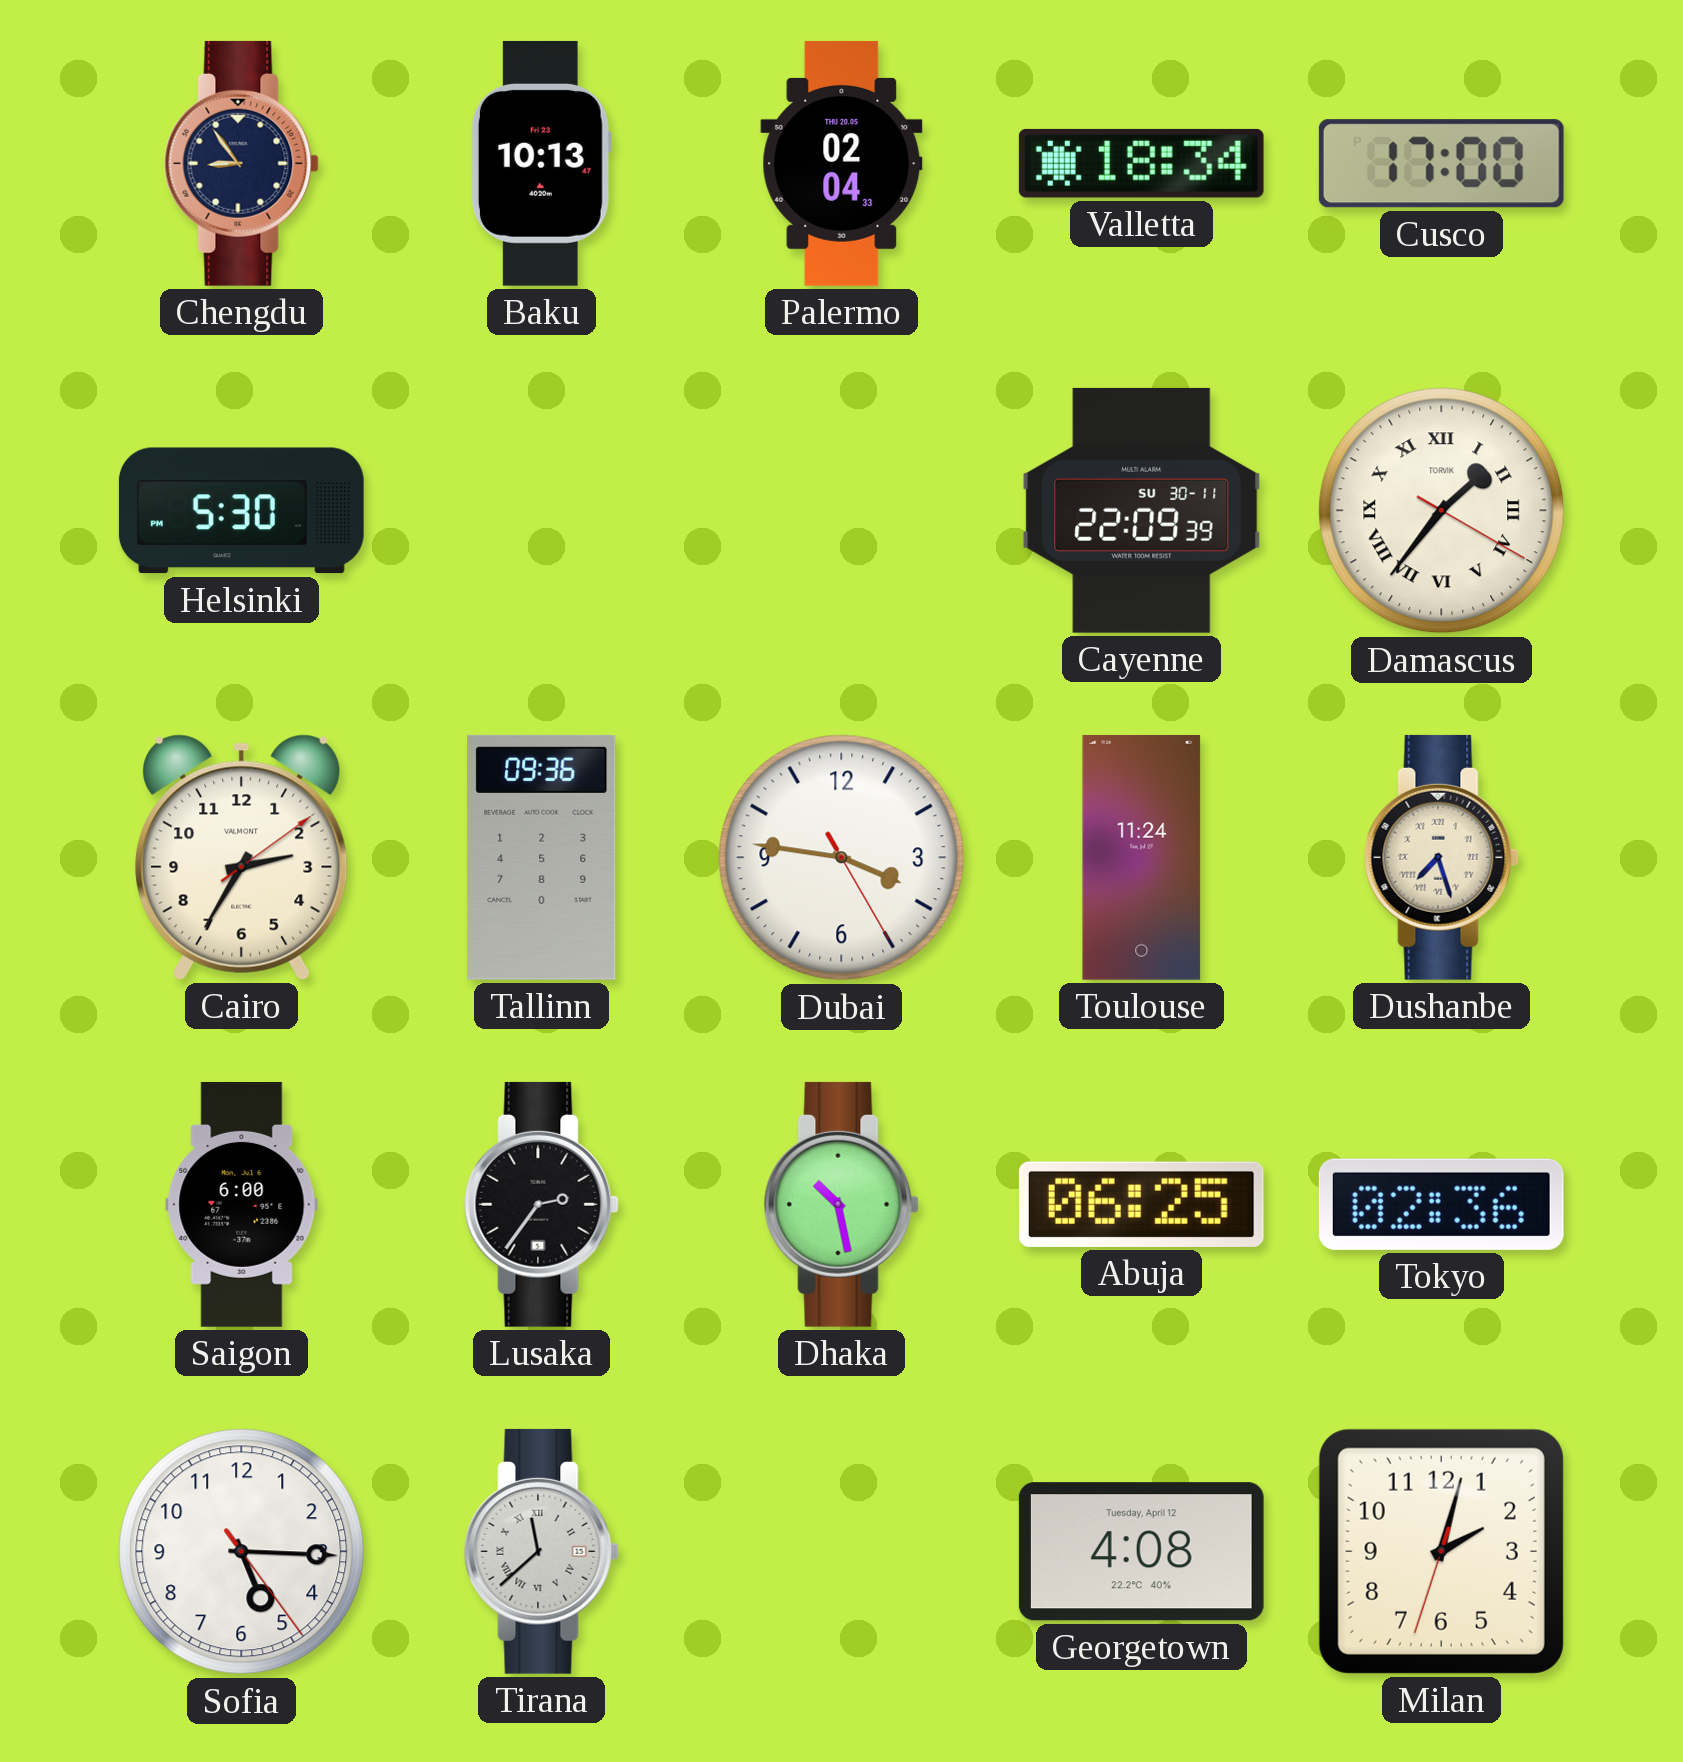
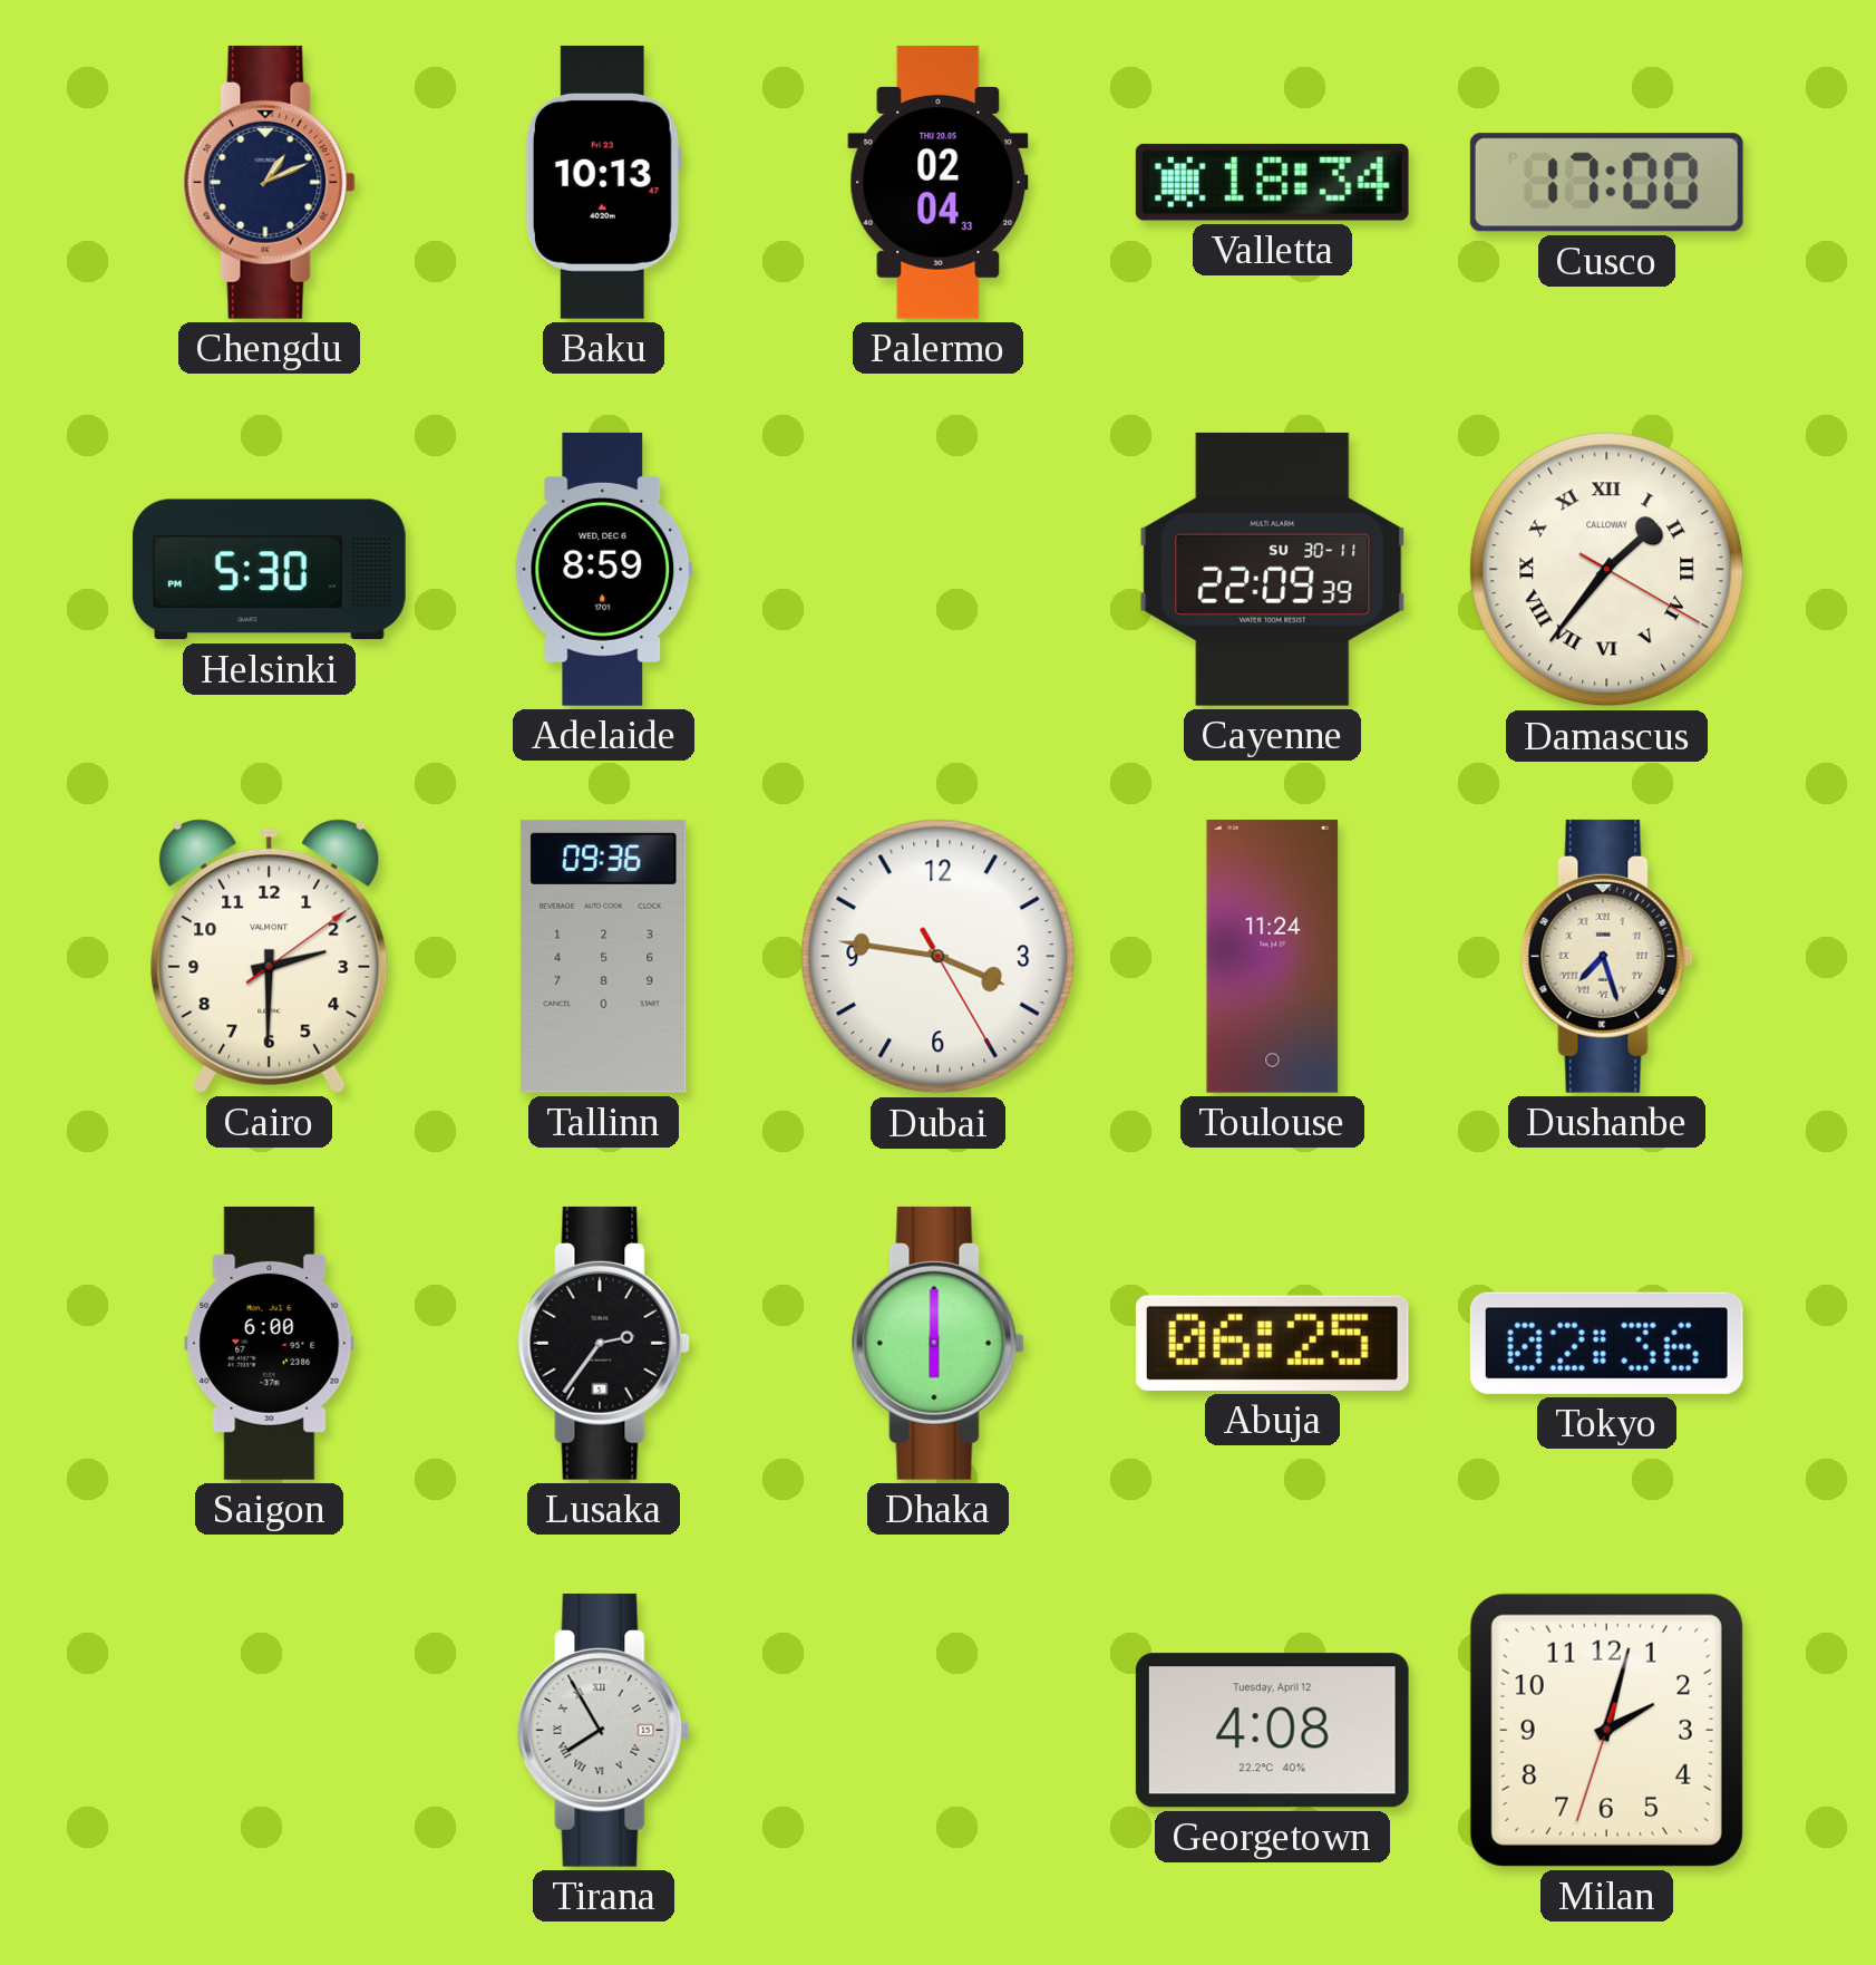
Chengdu: 8:54 -> 1:11
Adelaide: none -> 8:59
Damascus brand: TORVIK -> CALLOWAY
Cairo: 2:35 -> 2:30
Dhaka: 10:28 -> 6:00
Sofia: 5:15 -> none
Tirana: 11:38 -> 7:55
